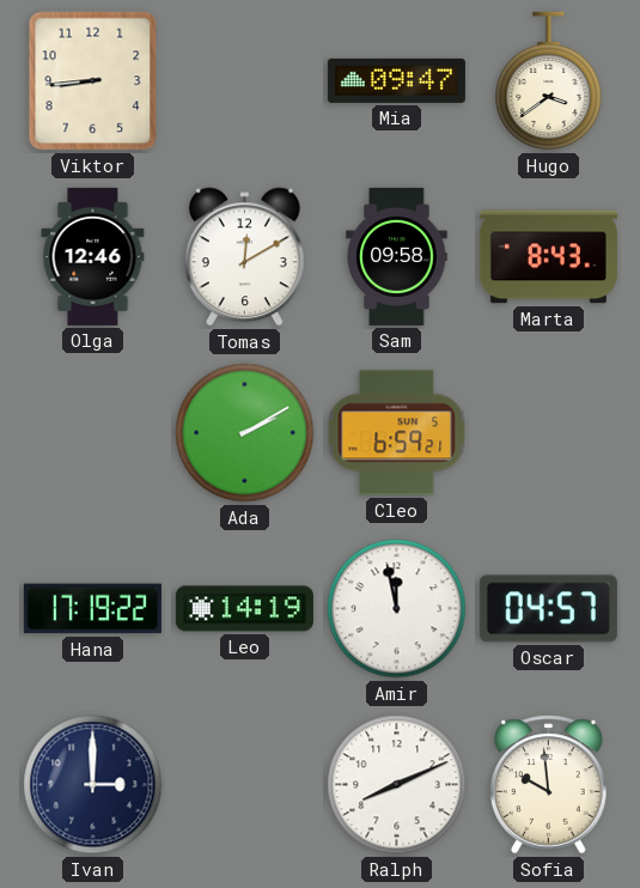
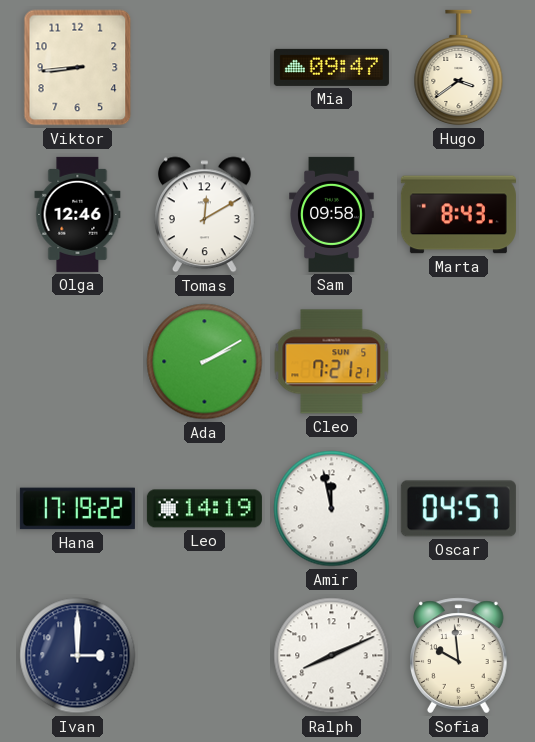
Cleo: 6:59 -> 7:21
